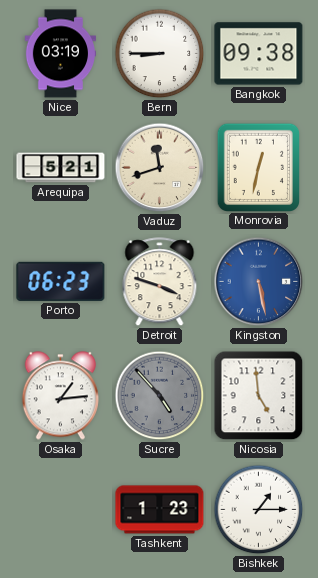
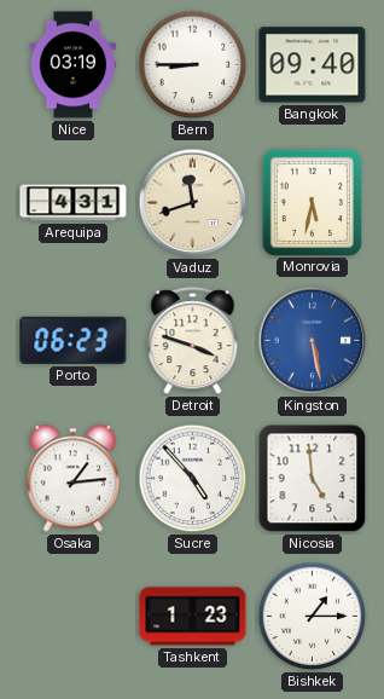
Bangkok: 09:38 -> 09:40
Arequipa: 5:21 -> 4:31
Monrovia: 12:32 -> 5:32
Sucre dial: grey -> white
